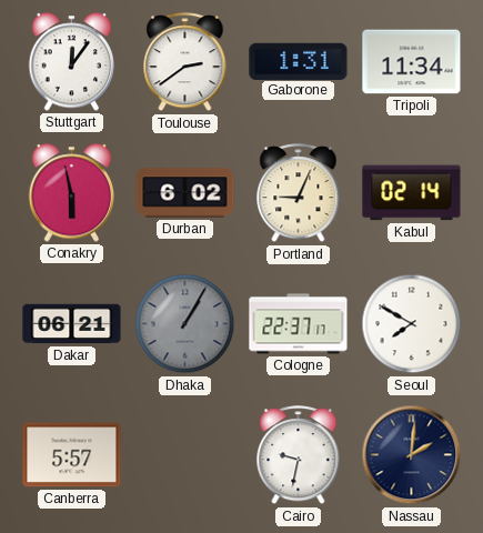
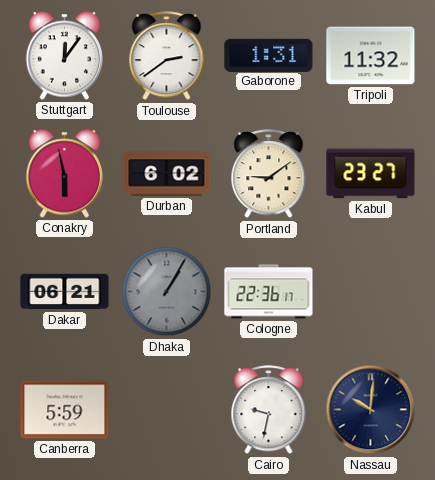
Tripoli: 11:34 -> 11:32
Portland: 9:04 -> 9:09
Kabul: 02:14 -> 23:27
Cologne: 22:37 -> 22:36
Seoul: 7:50 -> none
Canberra: 5:57 -> 5:59
Nassau: 2:01 -> 10:01
